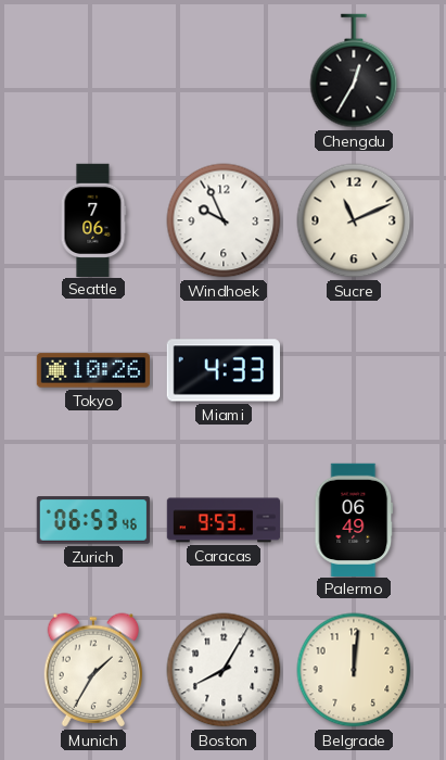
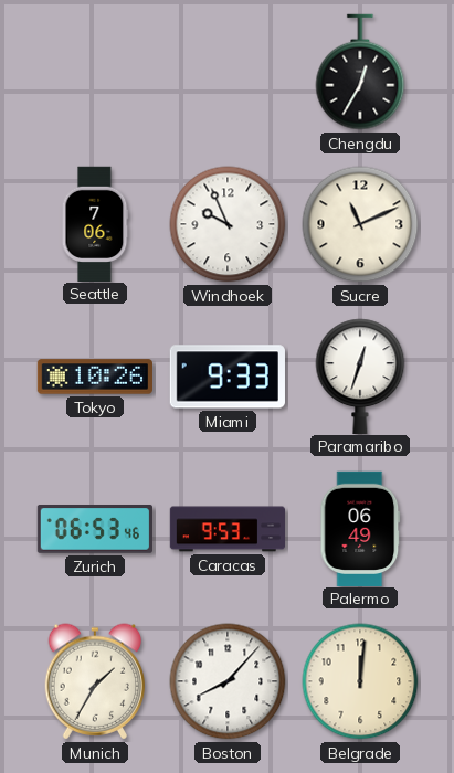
Miami: 4:33 -> 9:33
Paramaribo: none -> 12:33
Boston: 8:05 -> 8:07
